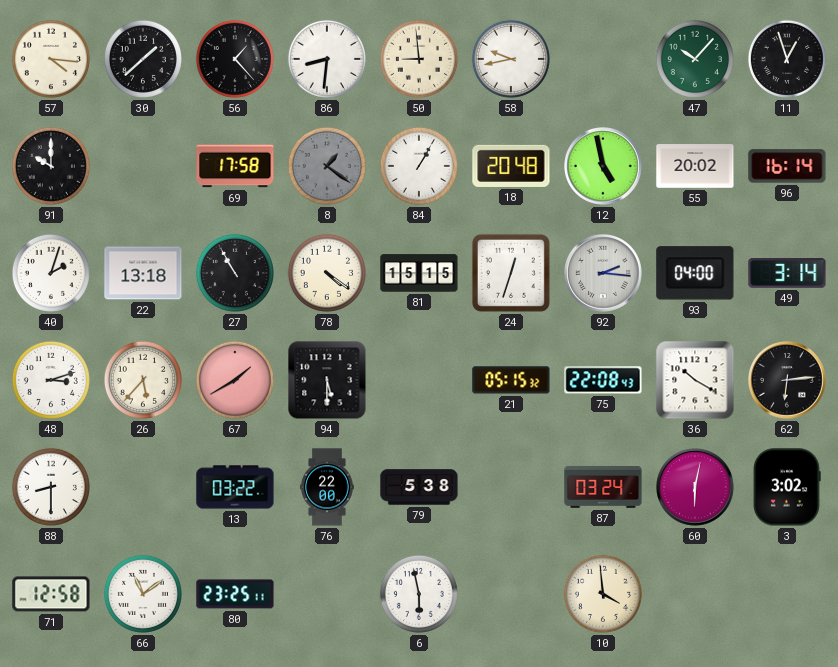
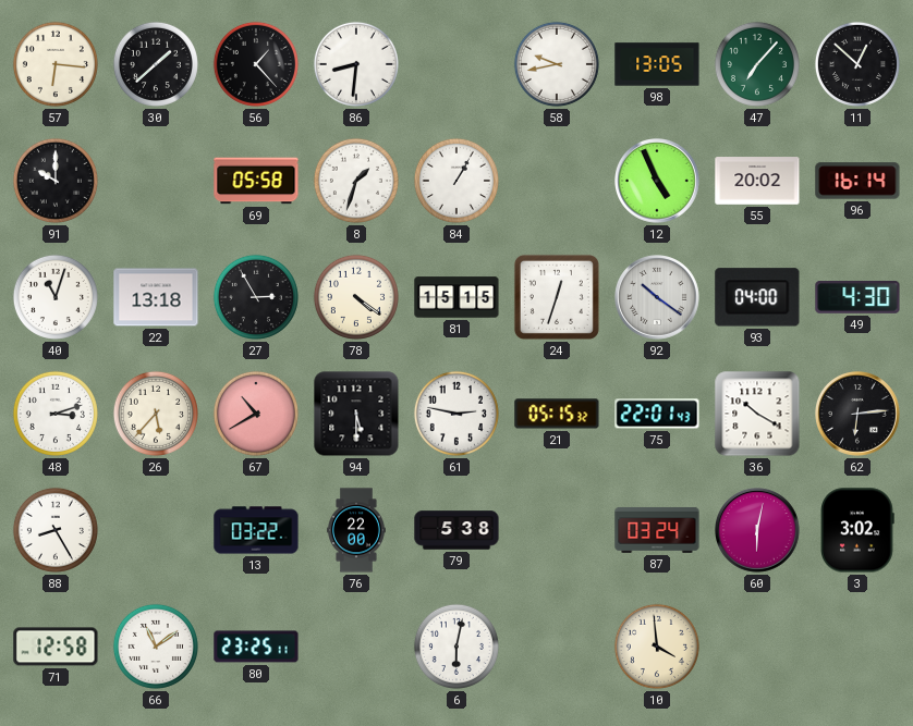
57: 4:16 -> 6:16
50: 8:59 -> none
98: none -> 13:05
47: 10:07 -> 7:07
11: 12:57 -> 12:52
69: 17:58 -> 05:58
8: 1:21 -> 1:33
8 dial: grey -> white
18: 20:48 -> none
12: 4:58 -> 4:56
40: 2:03 -> 11:03
27: 10:55 -> 2:55
92: 2:16 -> 10:21
49: 3:14 -> 4:30
67: 1:40 -> 10:40
61: none -> 2:47
75: 22:08 -> 22:01
88: 8:30 -> 8:25
6: 5:58 -> 6:02
